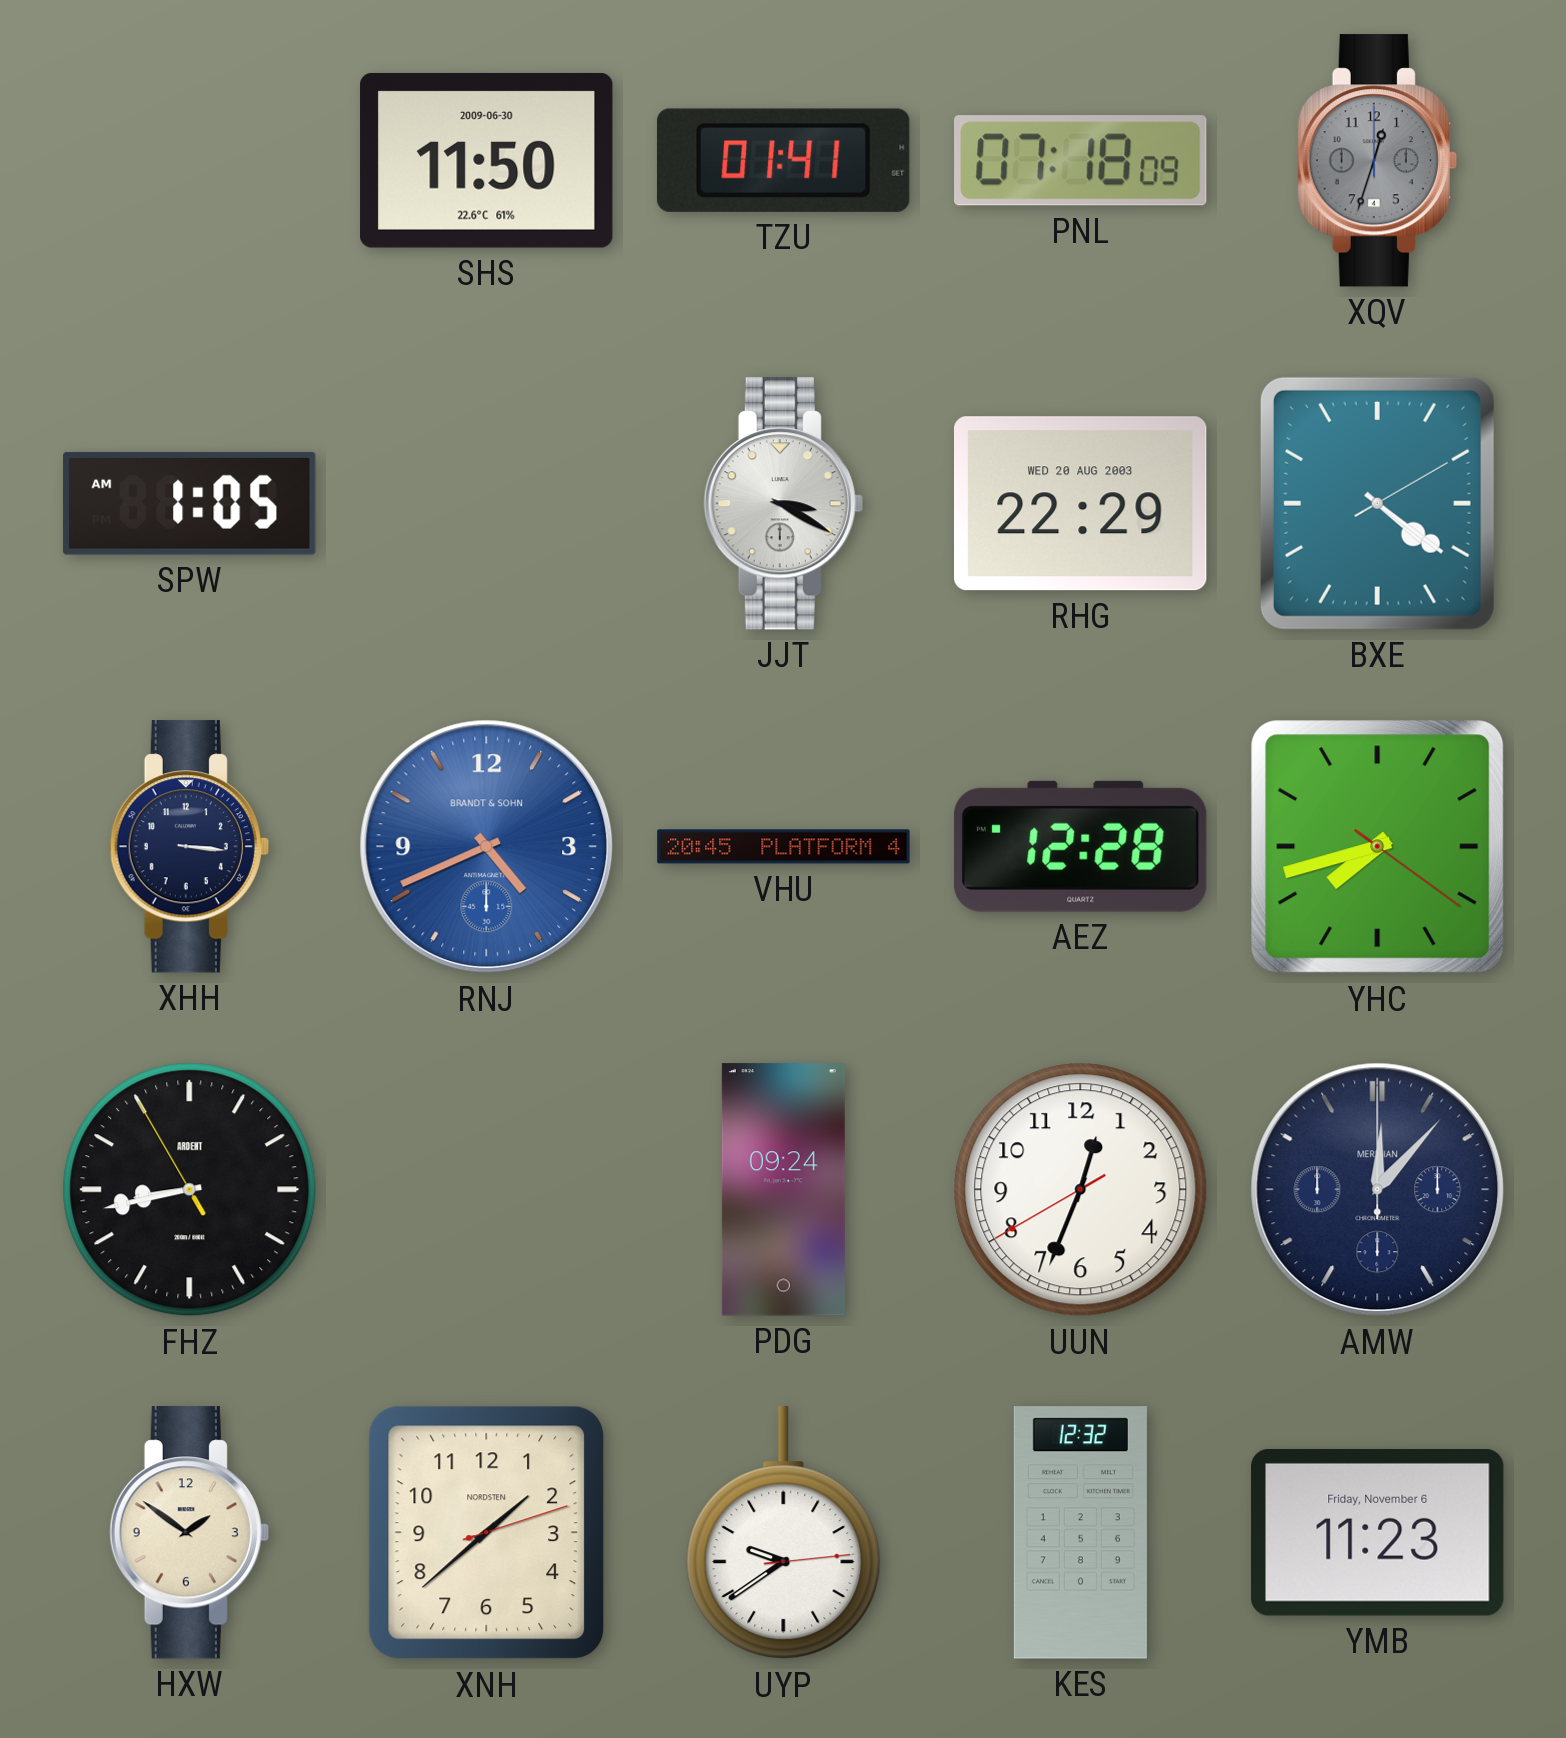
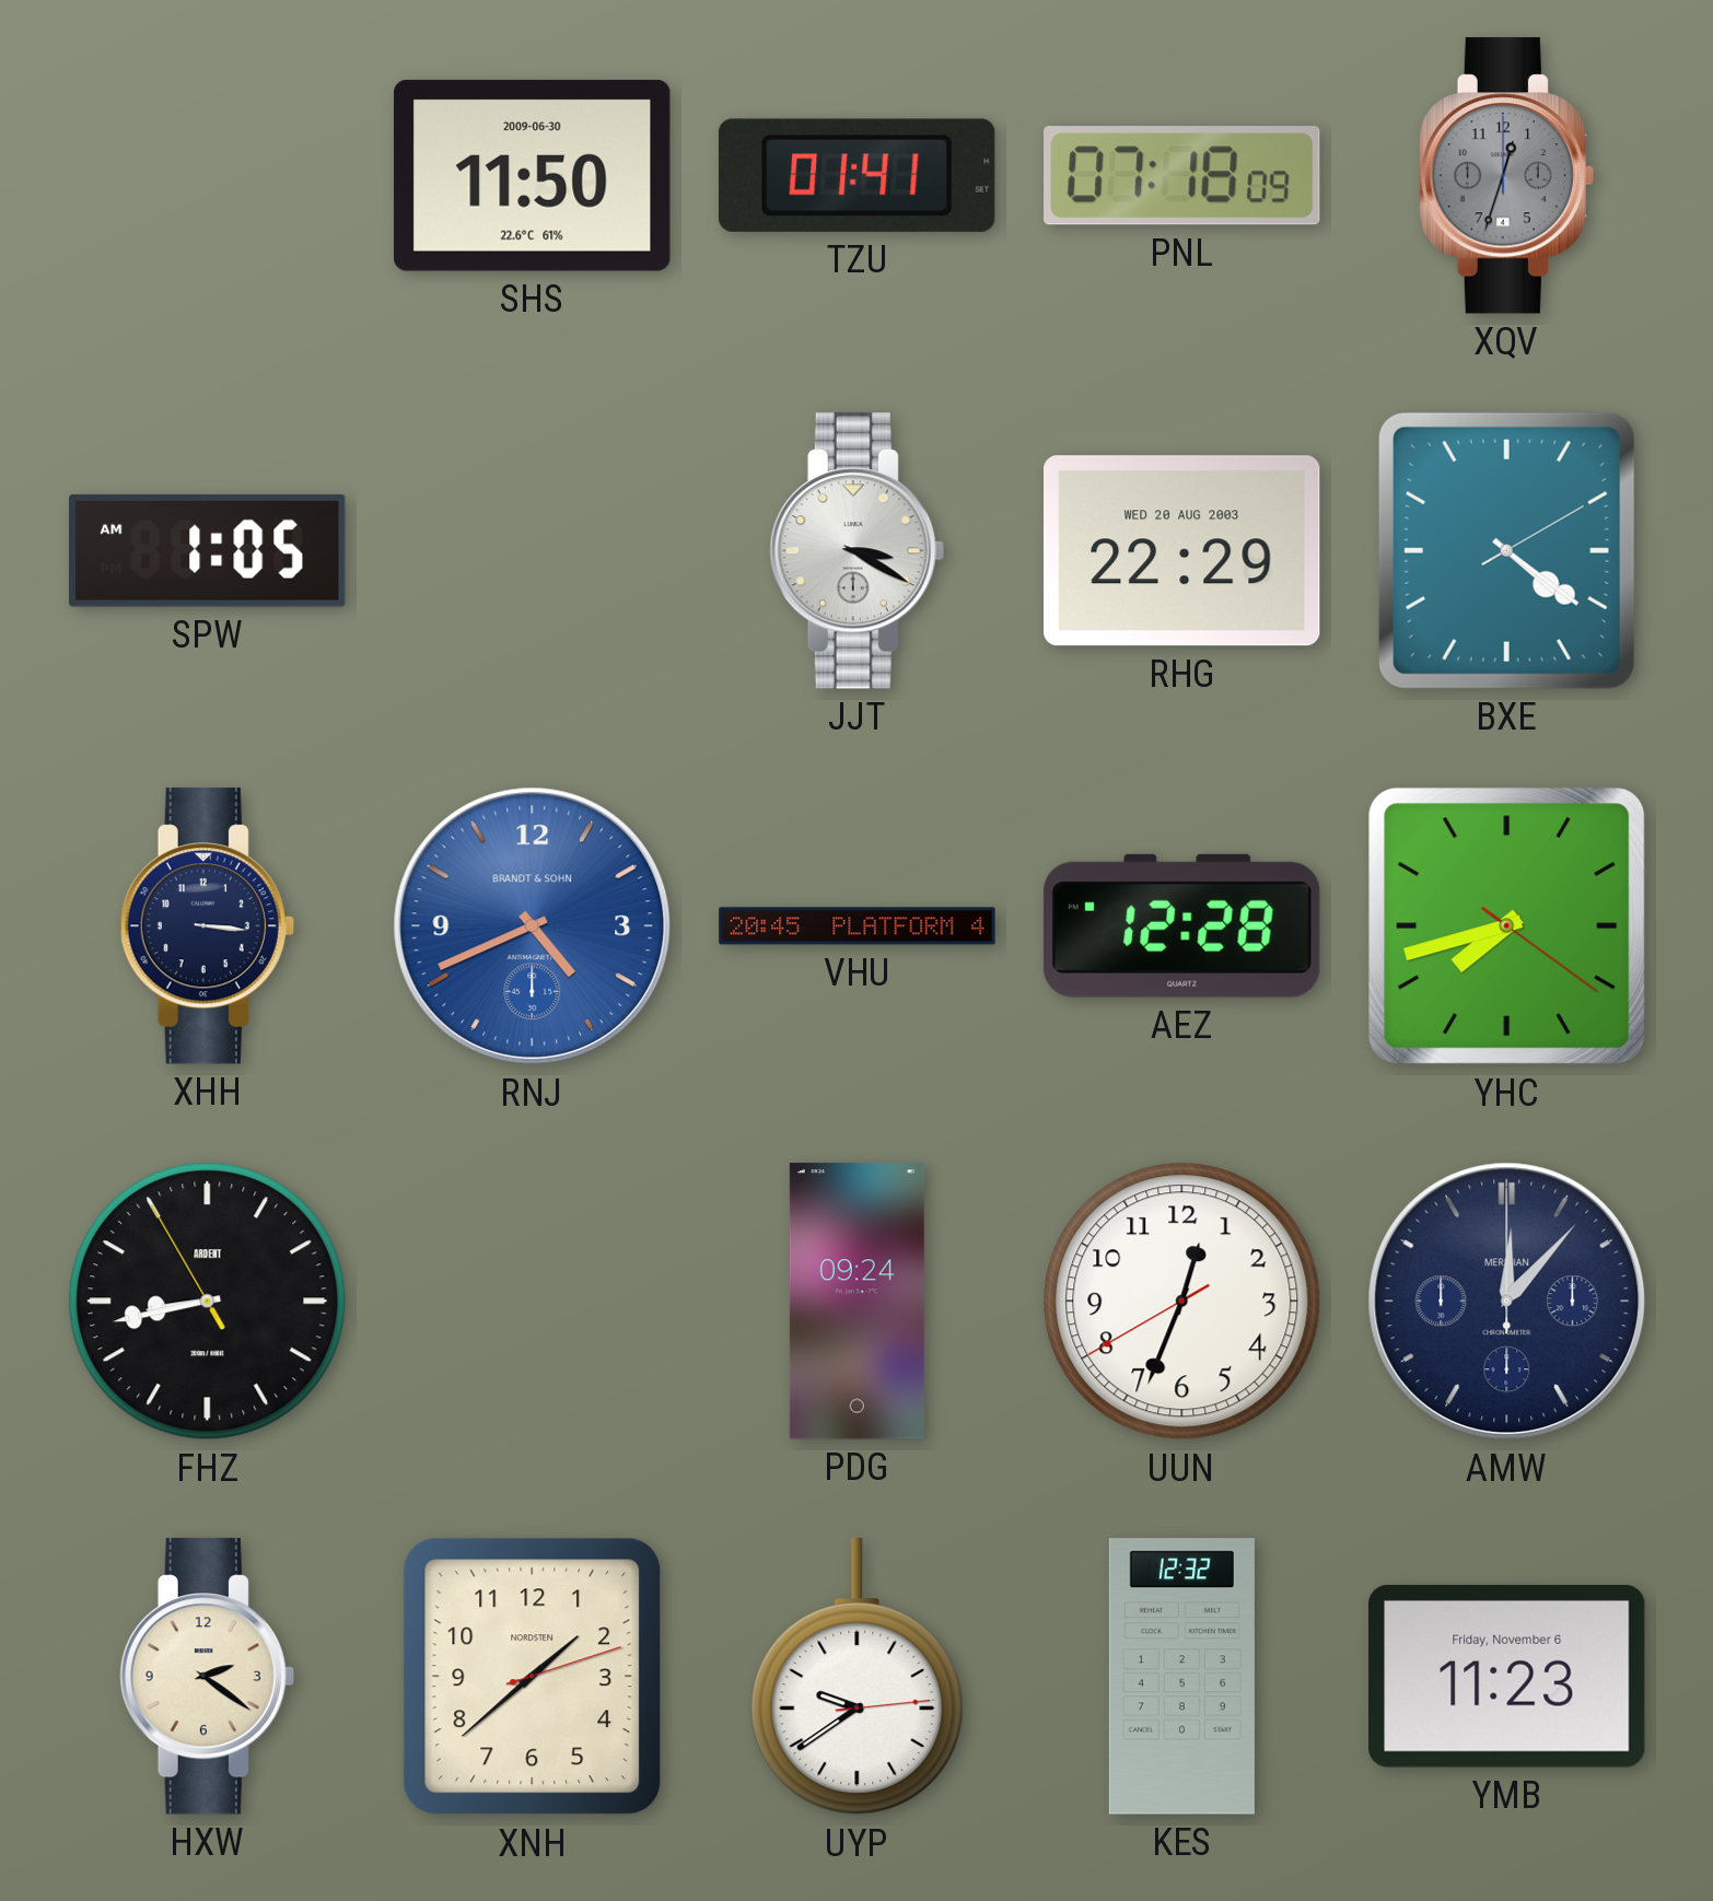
HXW: 1:51 -> 2:21
